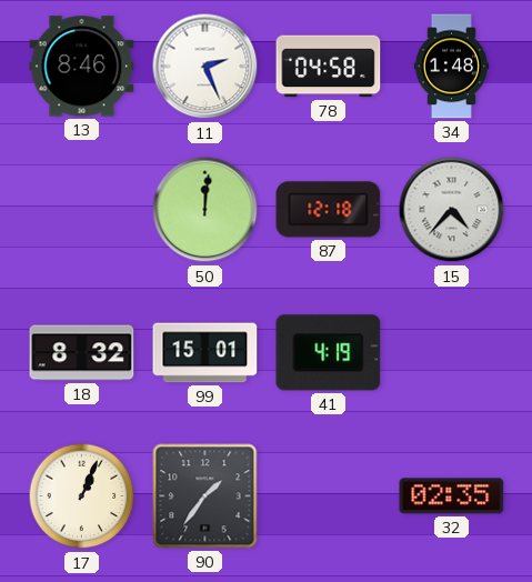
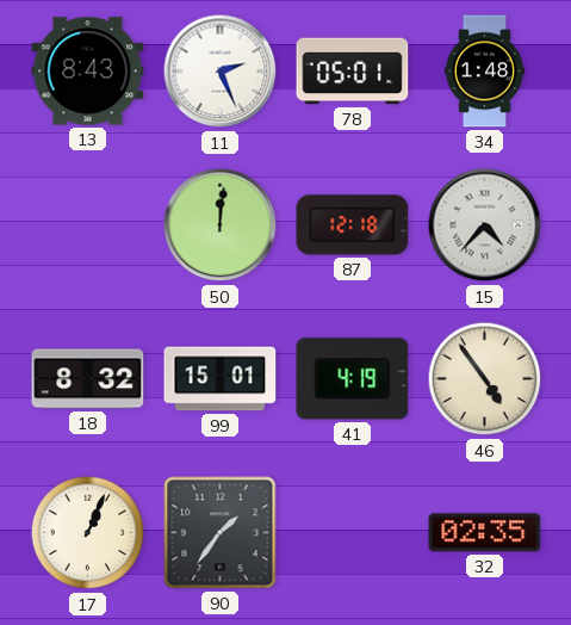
13: 8:46 -> 8:43
78: 04:58 -> 05:01
46: none -> 4:54
